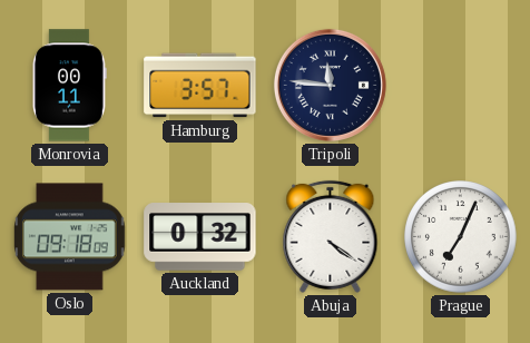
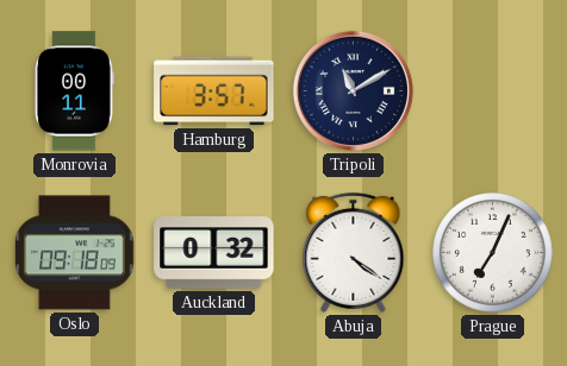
Tripoli: 11:46 -> 11:10
